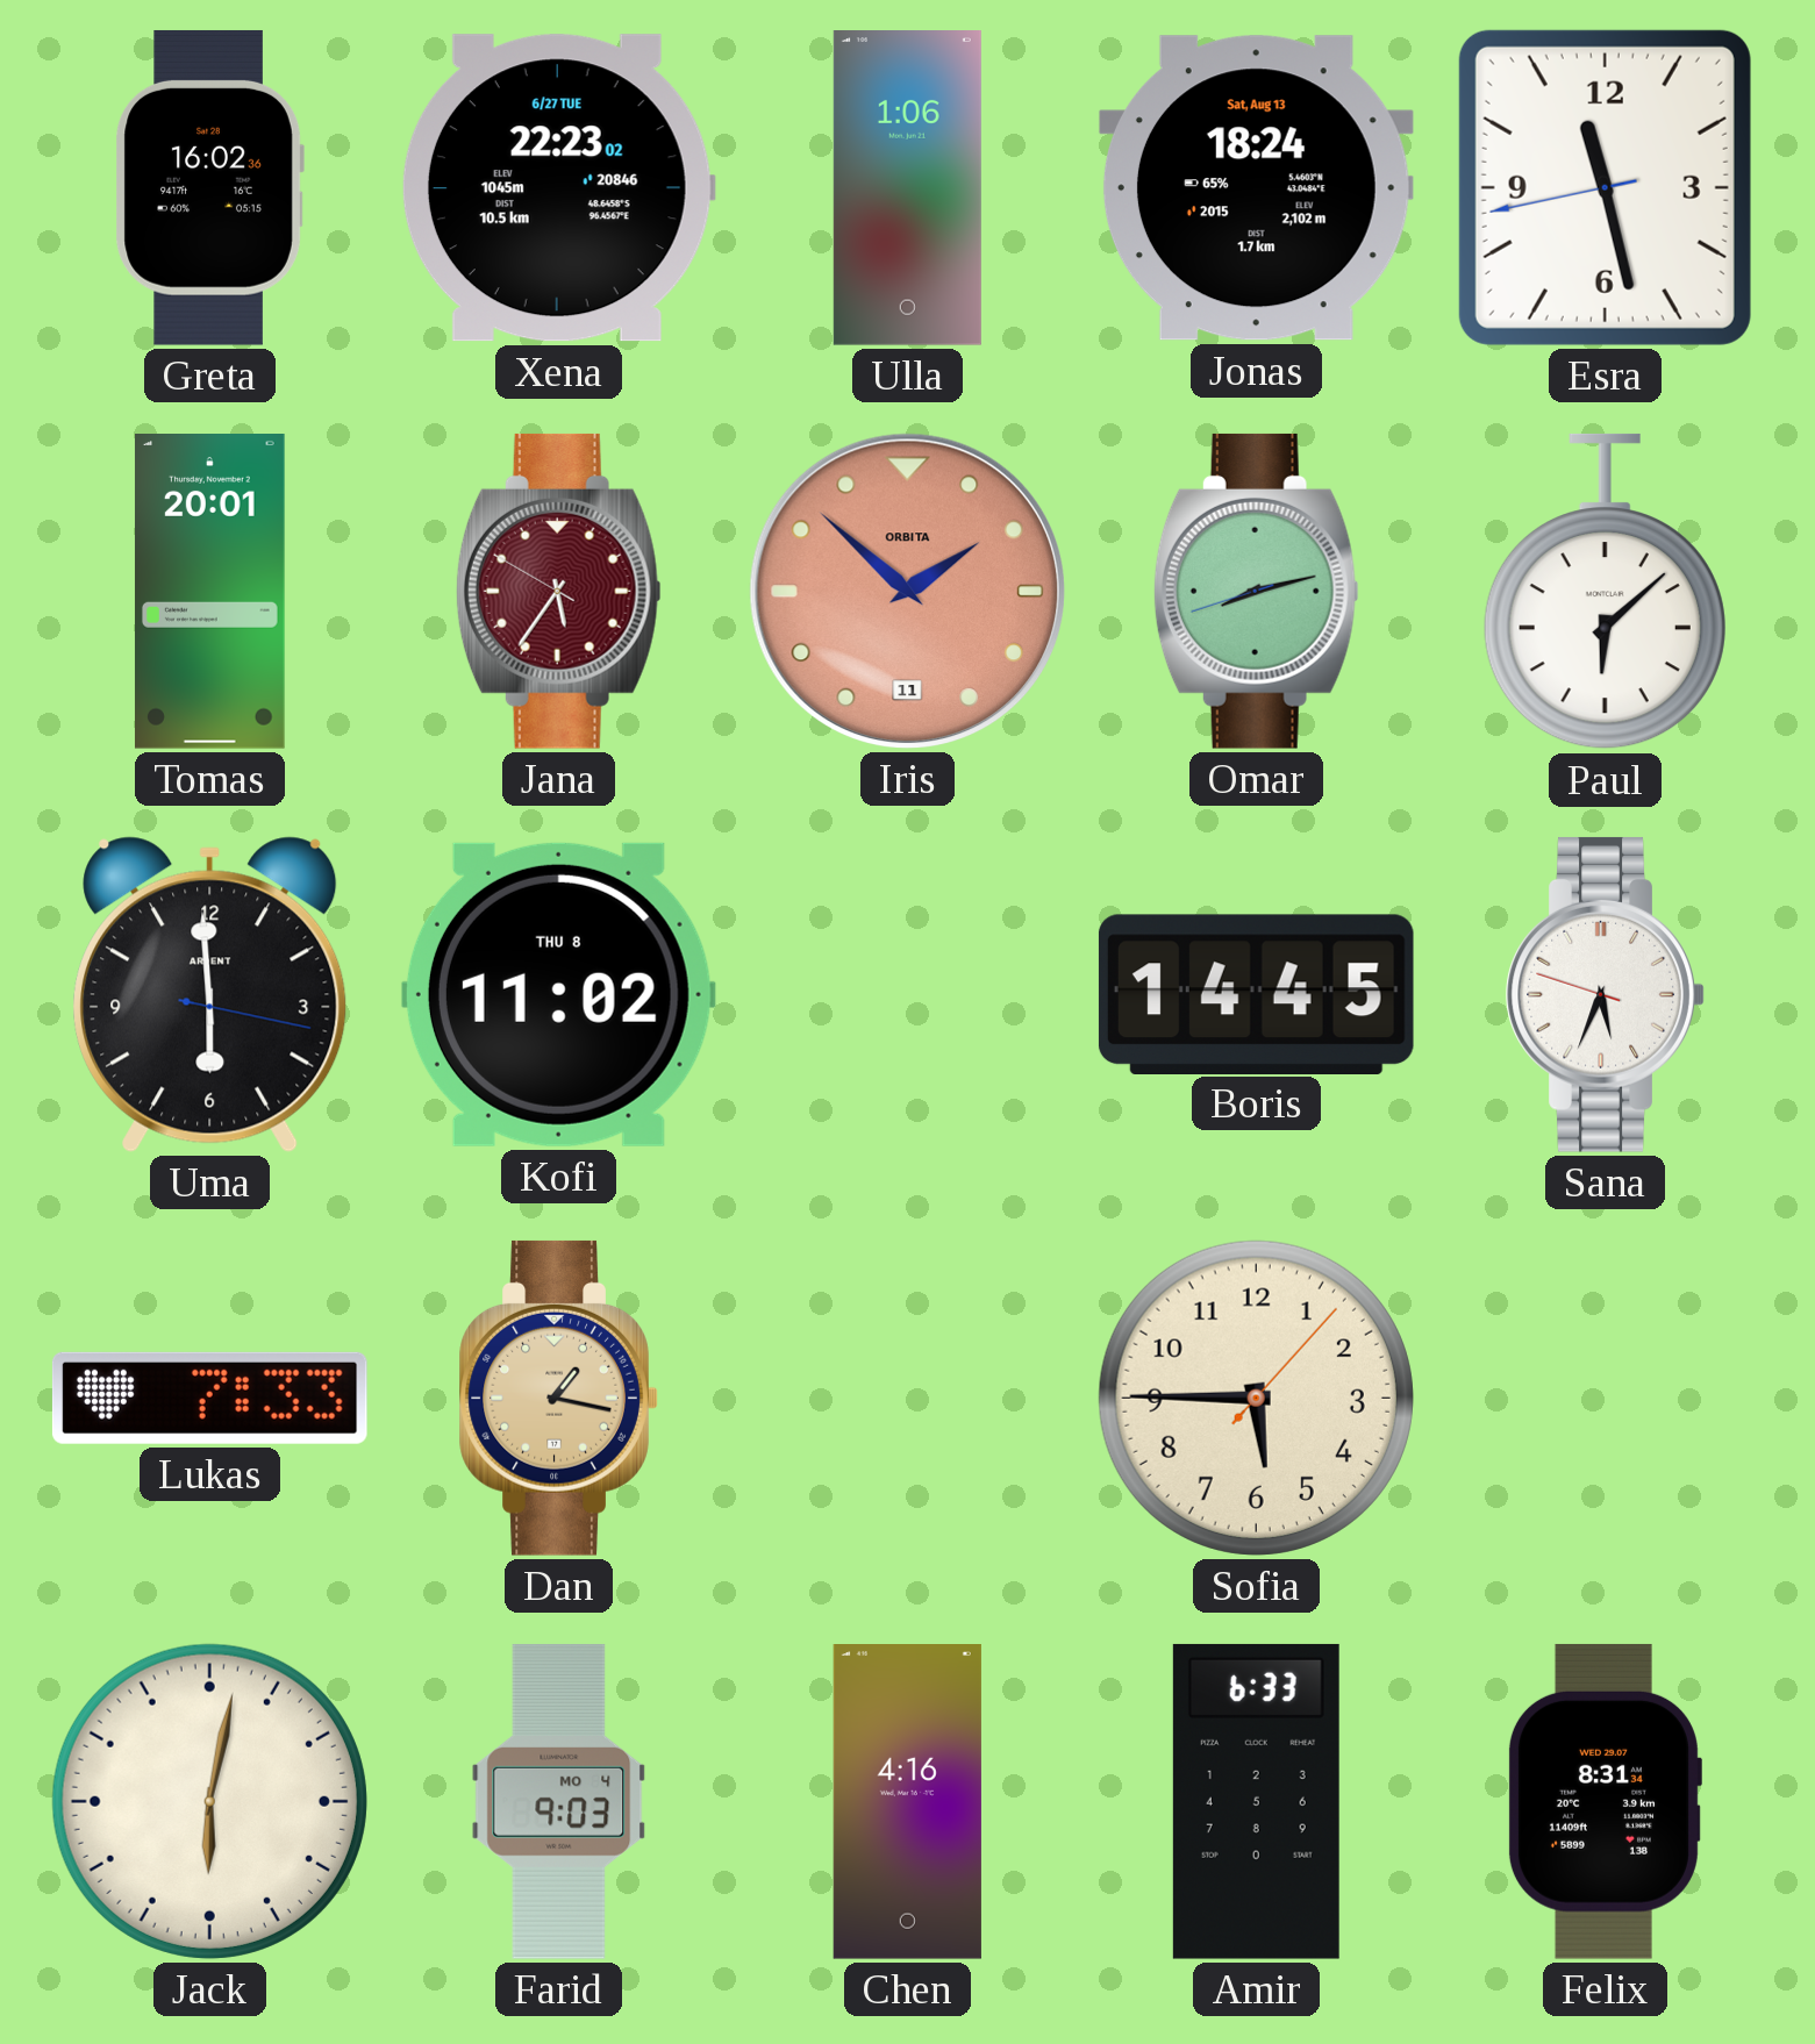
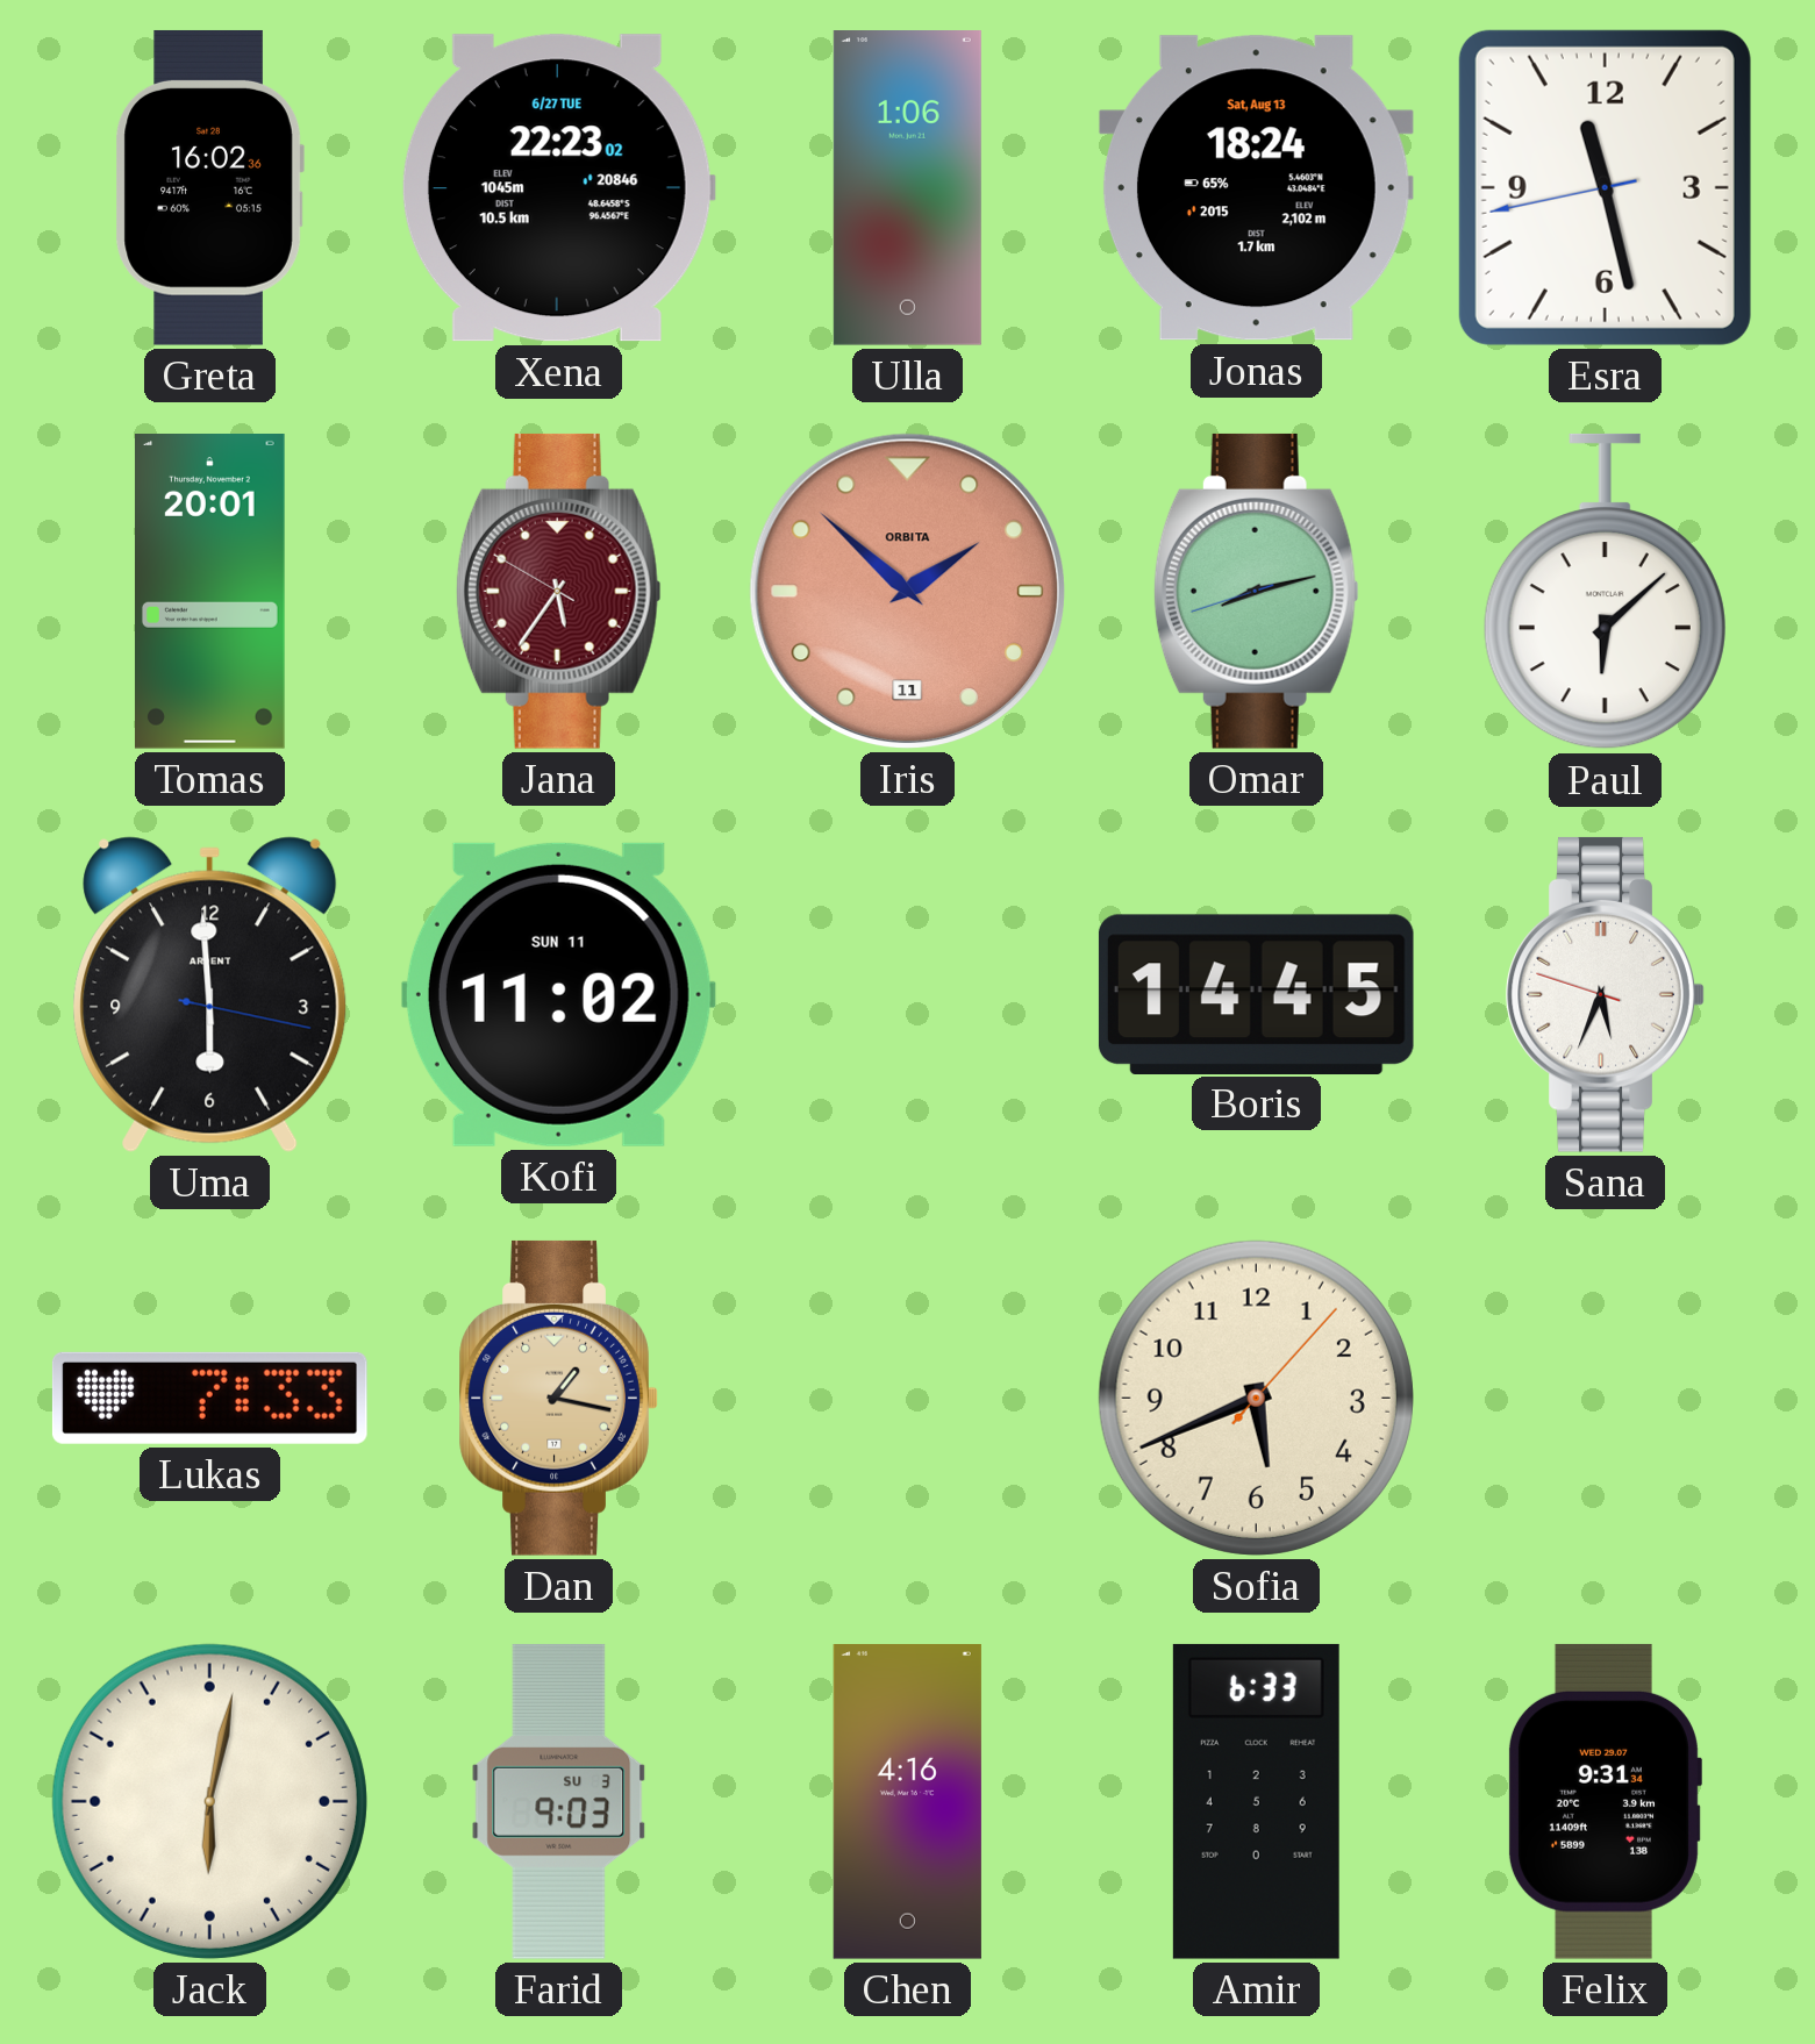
Kofi date: THU 8 -> SUN 11
Sofia: 5:45 -> 5:41
Farid date: MO 4 -> SU 3
Felix: 8:31 -> 9:31
